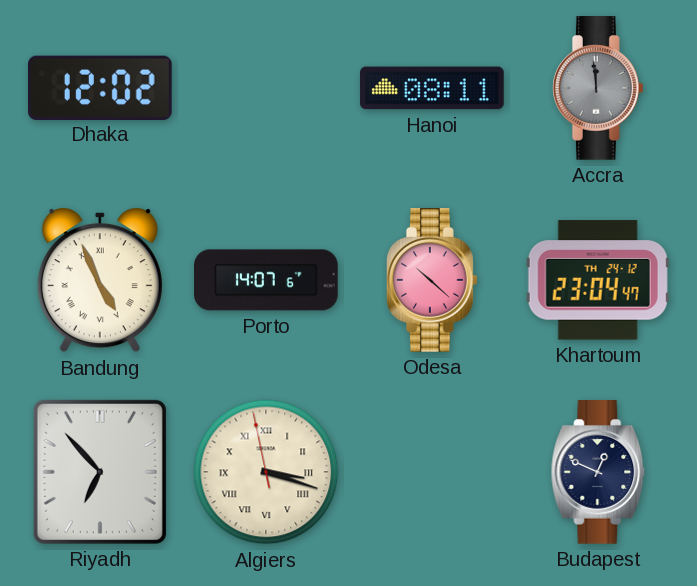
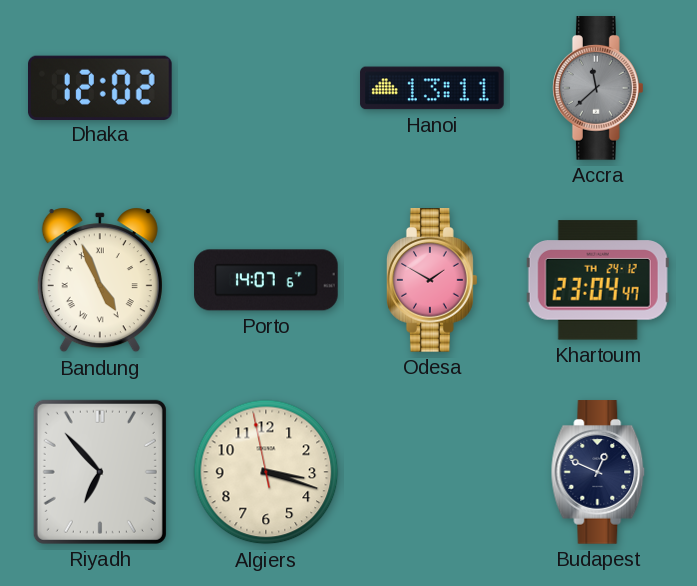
Hanoi: 08:11 -> 13:11
Accra: 11:59 -> 11:38
Odesa: 10:22 -> 1:50
Algiers numerals: Roman -> Arabic
